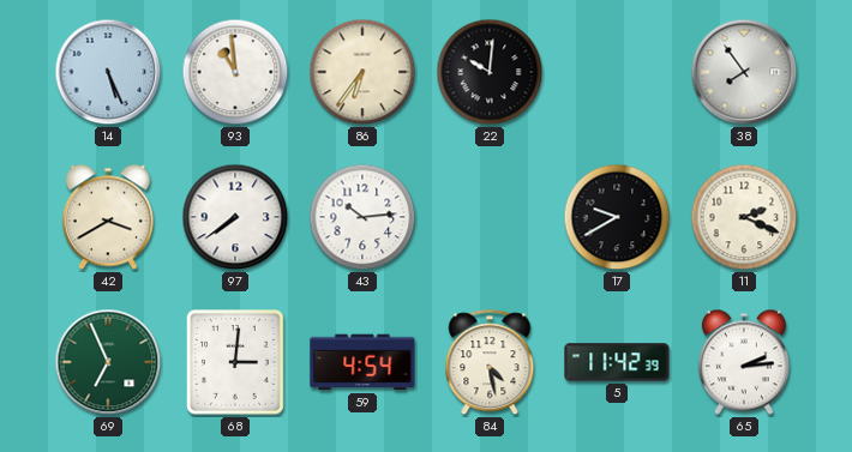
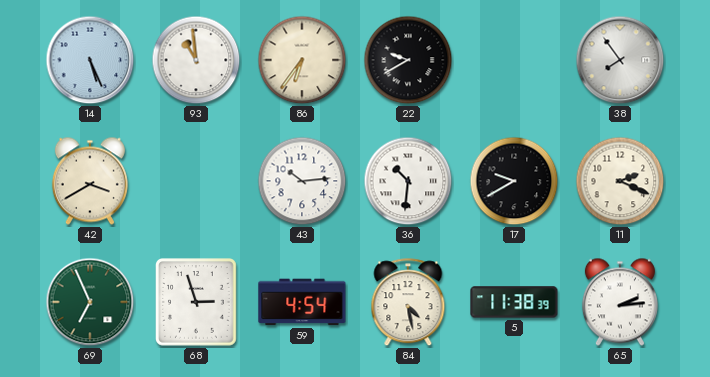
22: 10:01 -> 9:40
97: 7:39 -> none
36: none -> 10:31
68: 3:01 -> 2:57
5: 11:42 -> 11:38
